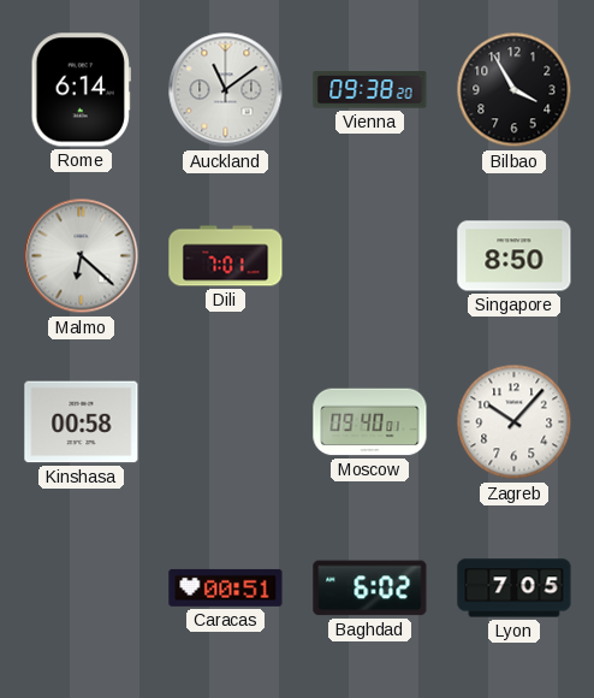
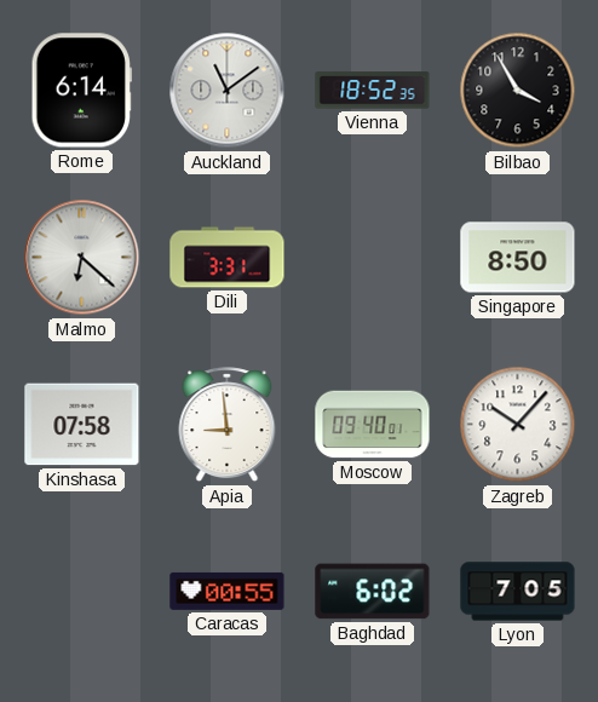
Vienna: 09:38 -> 18:52
Dili: 7:01 -> 3:31
Kinshasa: 00:58 -> 07:58
Apia: none -> 8:59
Caracas: 00:51 -> 00:55
